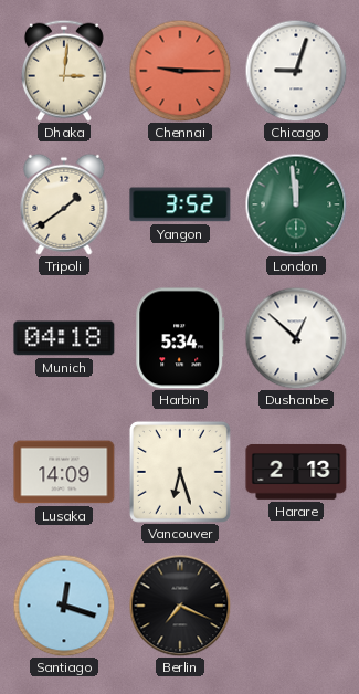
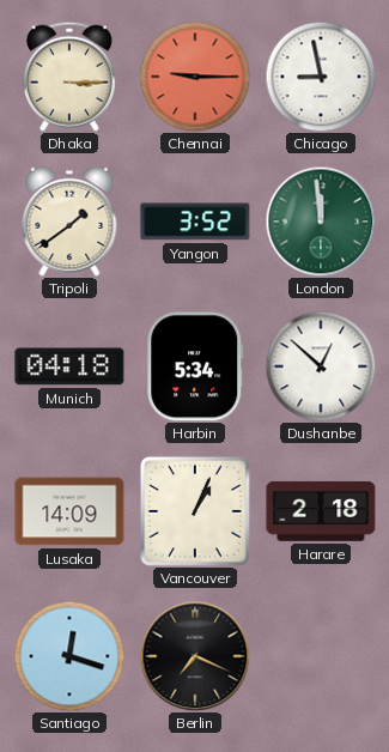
Dhaka: 3:01 -> 3:15
Chicago: 9:03 -> 8:58
Vancouver: 6:27 -> 1:04
Harare: 2:13 -> 2:18
